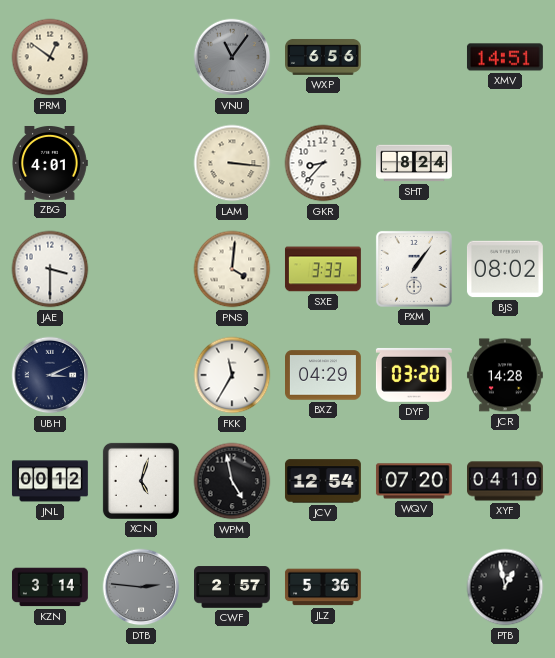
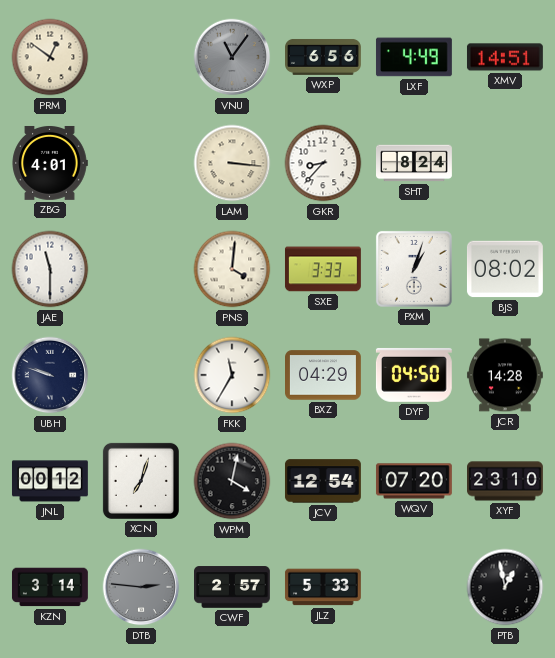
LXF: none -> 4:49
JAE: 3:30 -> 11:30
PXM: 1:06 -> 1:03
UBH: 3:11 -> 9:48
DYF: 03:20 -> 04:50
XCN: 5:03 -> 7:03
WPM: 4:58 -> 4:02
XYF: 04:10 -> 23:10
JLZ: 5:36 -> 5:33
